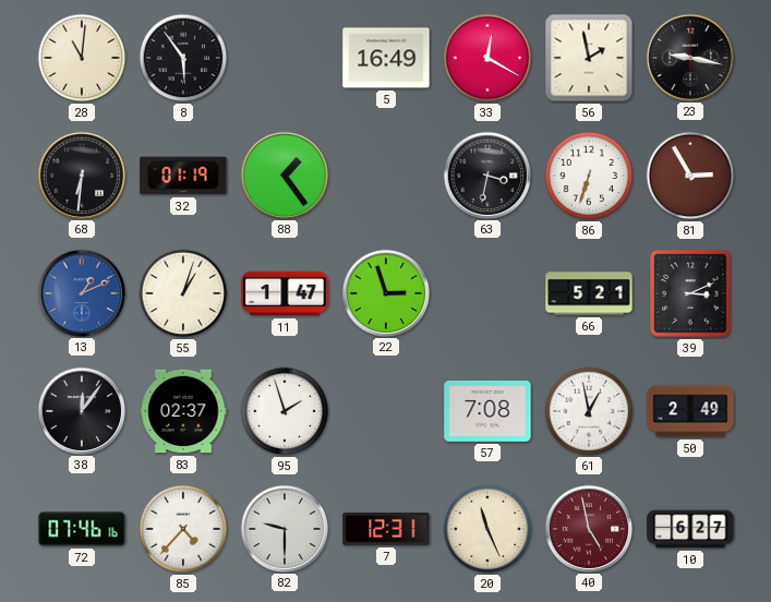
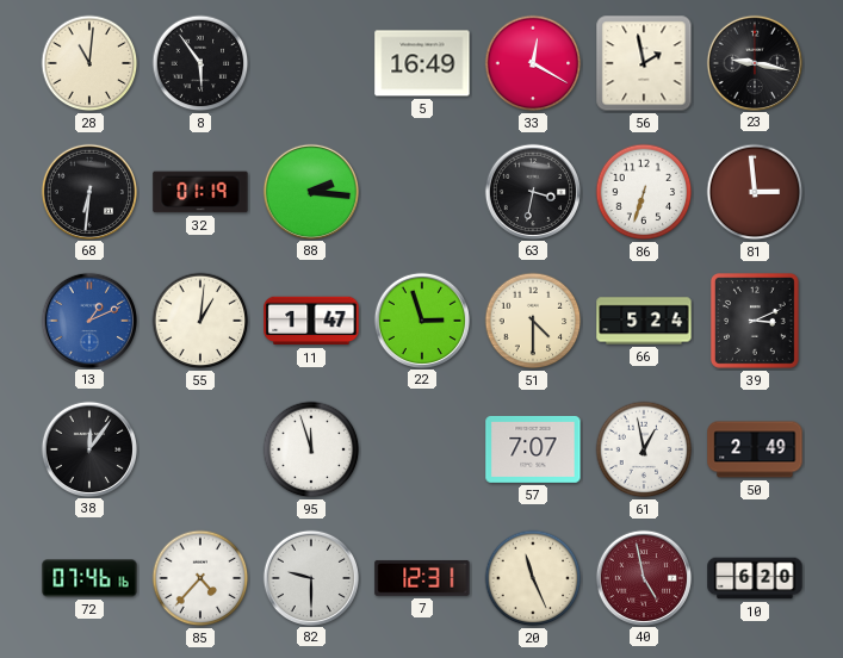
88: 1:24 -> 2:16
81: 2:55 -> 2:59
55: 1:03 -> 1:01
51: none -> 4:30
66: 5:21 -> 5:24
83: 02:37 -> none
95: 1:57 -> 11:57
57: 7:08 -> 7:07
10: 6:27 -> 6:20
